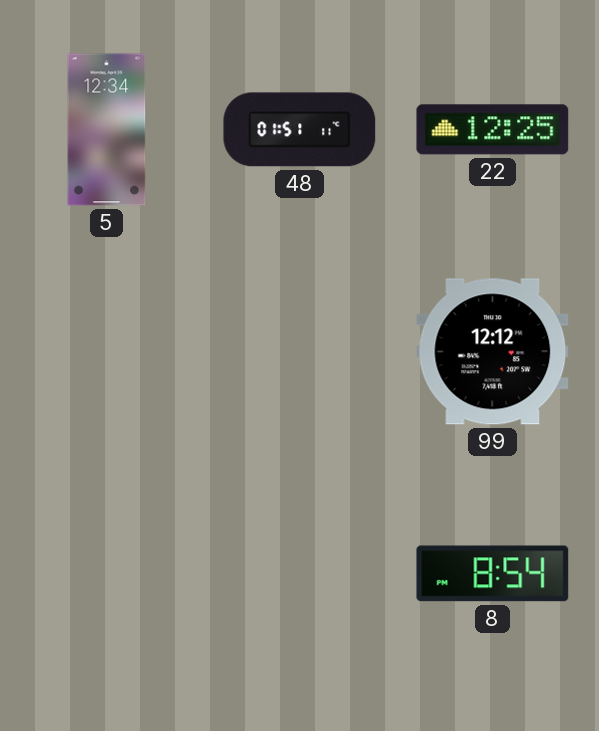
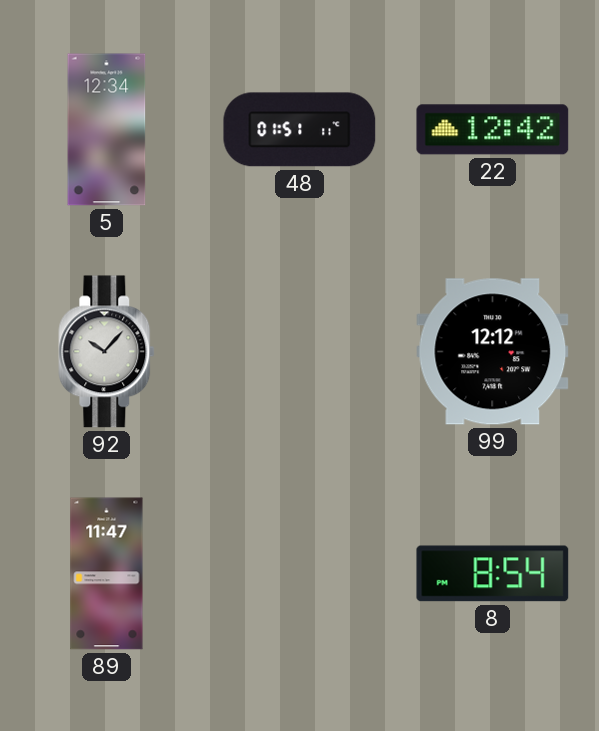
22: 12:25 -> 12:42
92: none -> 10:07
89: none -> 11:47
